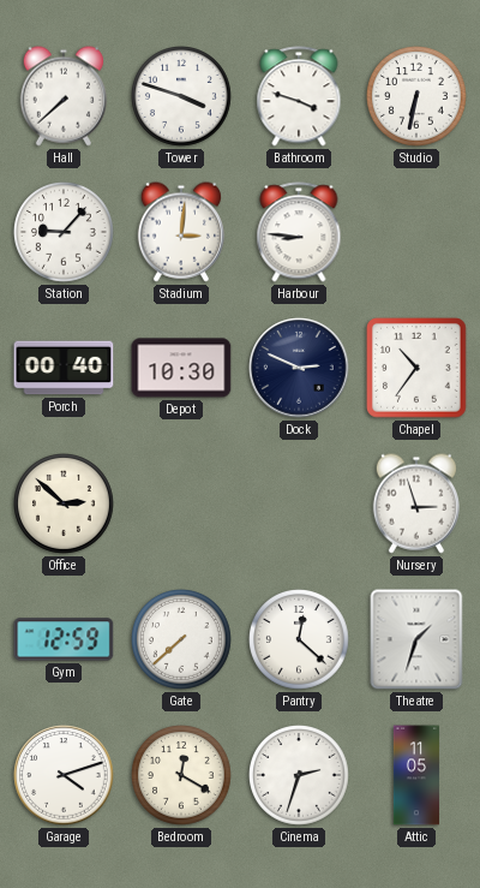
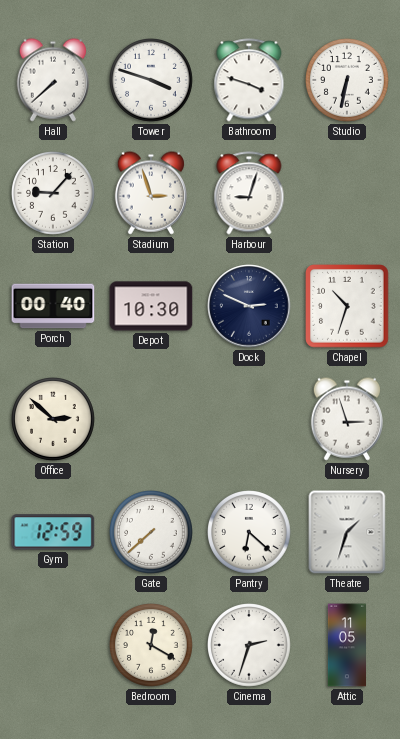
Stadium: 3:01 -> 2:57
Harbour: 8:46 -> 9:03
Chapel: 10:36 -> 10:33
Pantry: 12:22 -> 6:22
Garage: 4:12 -> none
